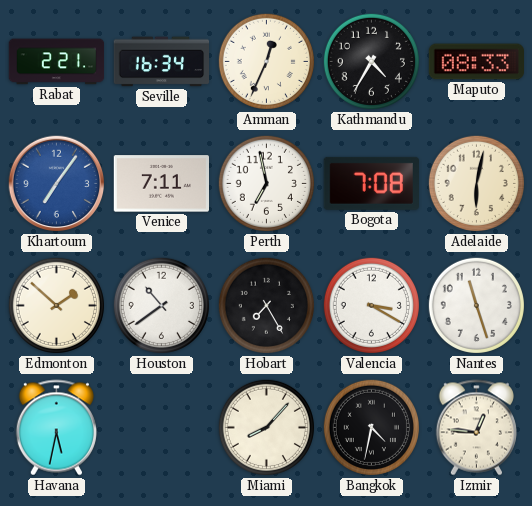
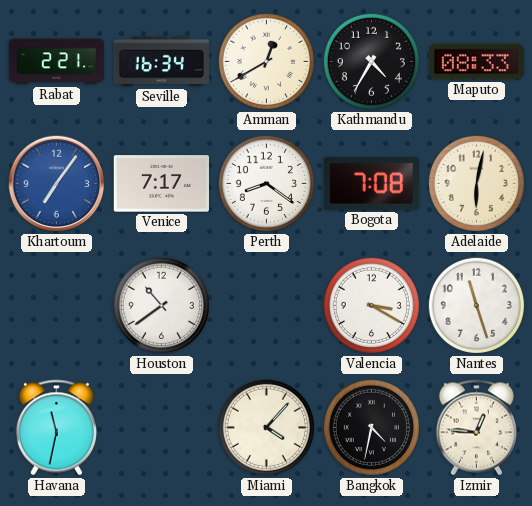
Amman: 12:34 -> 12:40
Venice: 7:11 -> 7:17
Perth: 6:58 -> 8:21
Edmonton: 1:52 -> none
Hobart: 7:25 -> none
Havana: 5:32 -> 11:32
Miami: 8:07 -> 4:07
